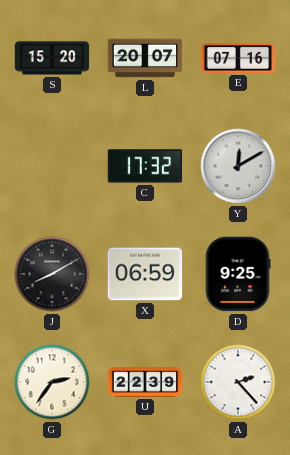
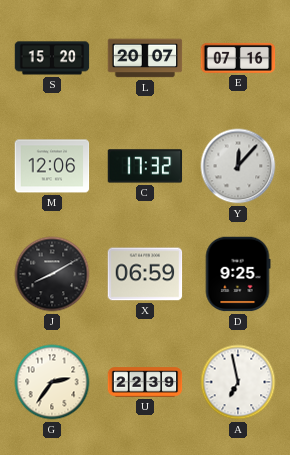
M: none -> 12:06
Y: 12:10 -> 12:07
A: 2:23 -> 6:58
